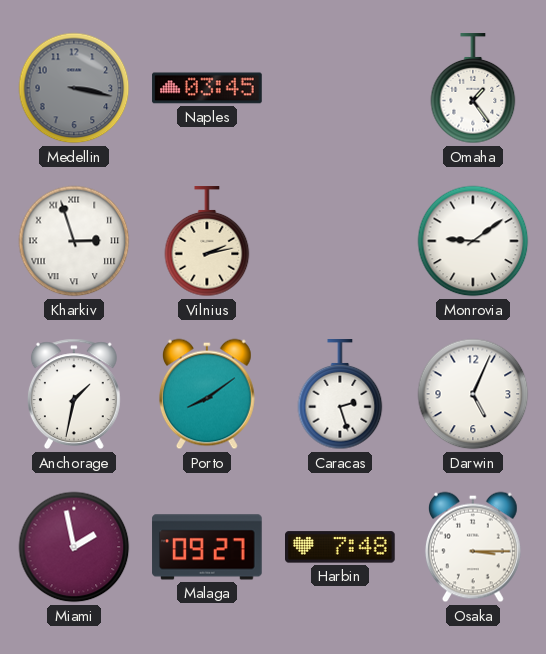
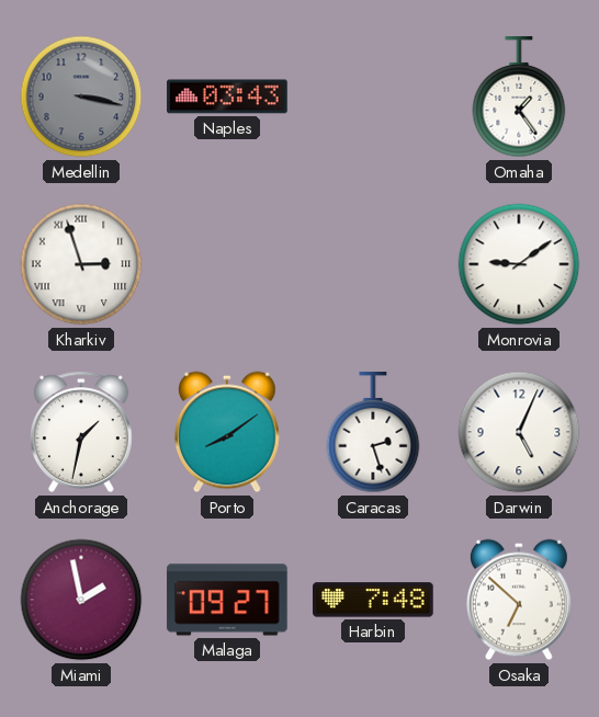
Naples: 03:45 -> 03:43
Vilnius: 2:13 -> none
Osaka: 3:15 -> 6:52
